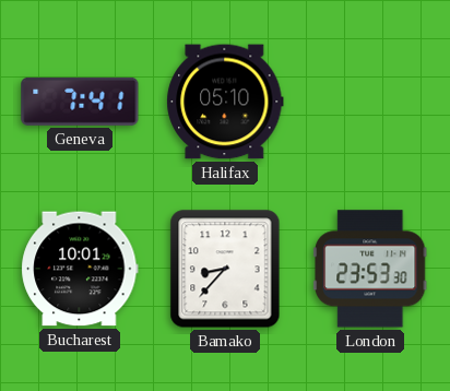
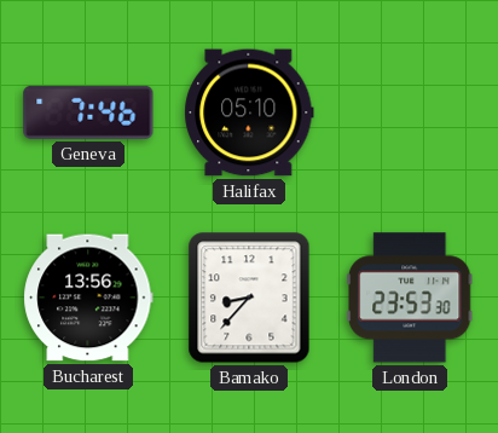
Geneva: 7:41 -> 7:46
Bucharest: 10:01 -> 13:56
